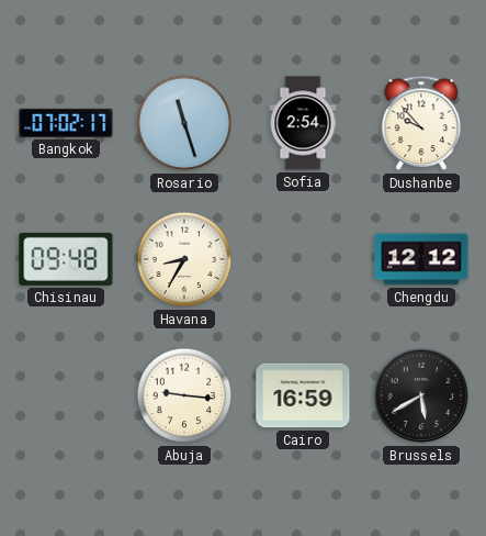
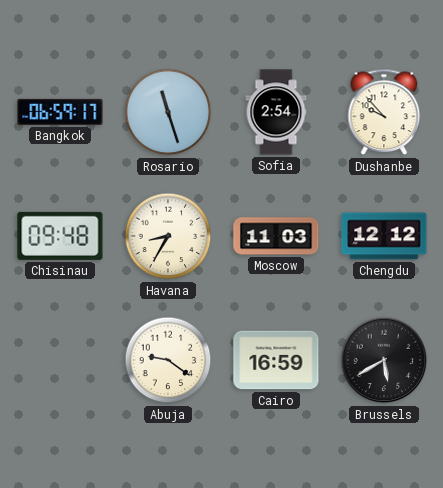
Bangkok: 07:02 -> 06:59
Moscow: none -> 11:03
Abuja: 9:16 -> 9:21
